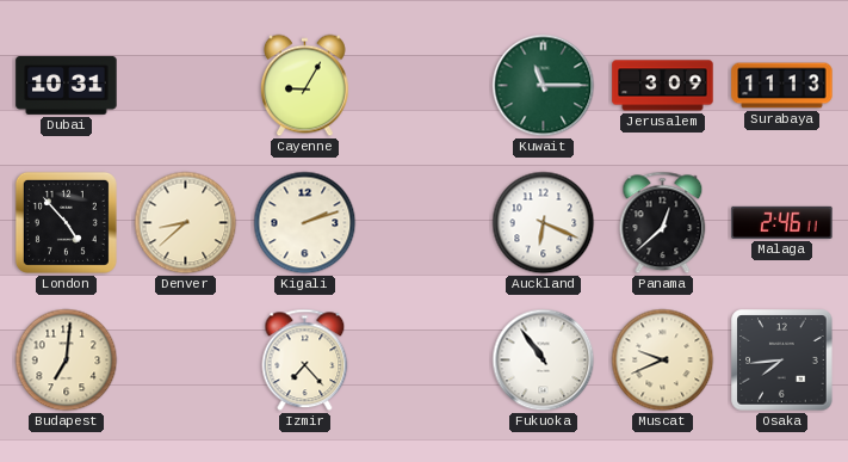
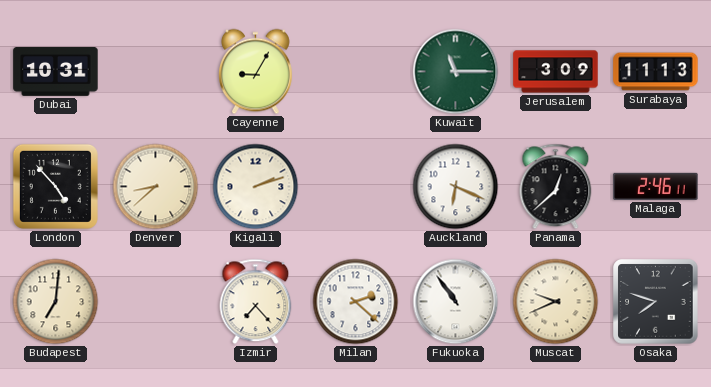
Milan: none -> 2:22
Osaka: 7:44 -> 7:48
